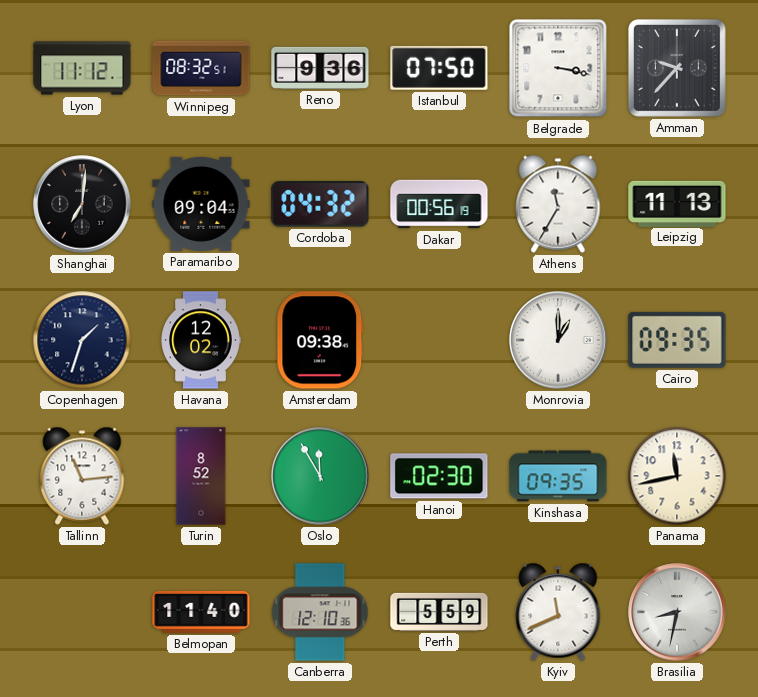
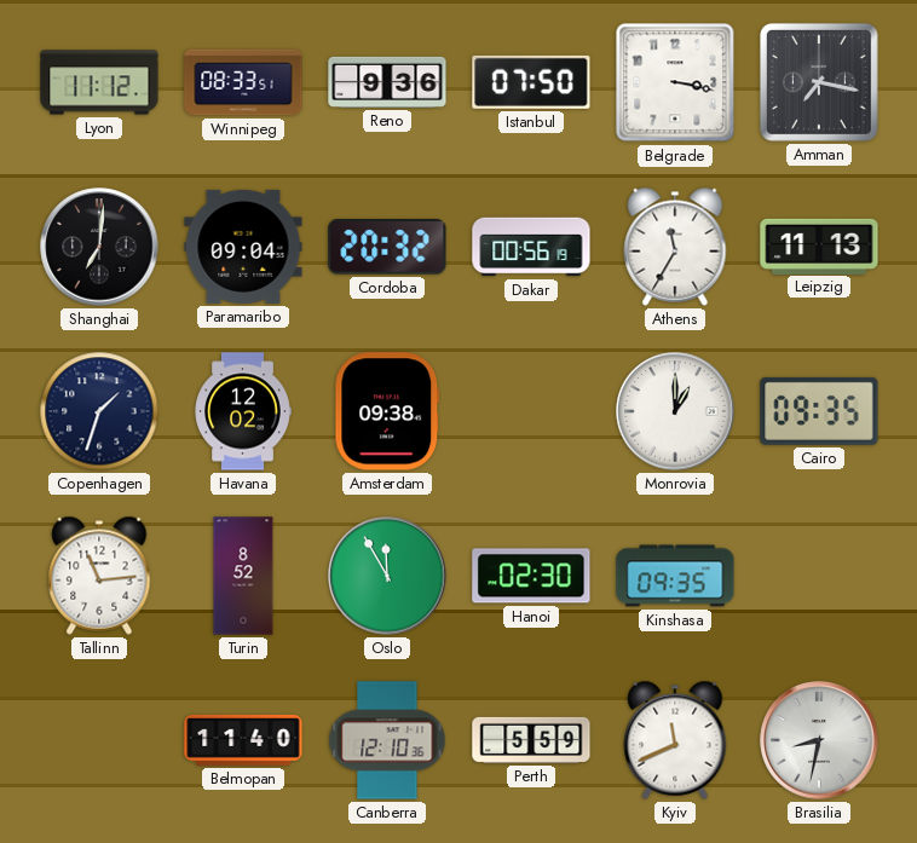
Winnipeg: 08:32 -> 08:33
Amman: 9:37 -> 7:17
Cordoba: 04:32 -> 20:32
Panama: 11:43 -> none
